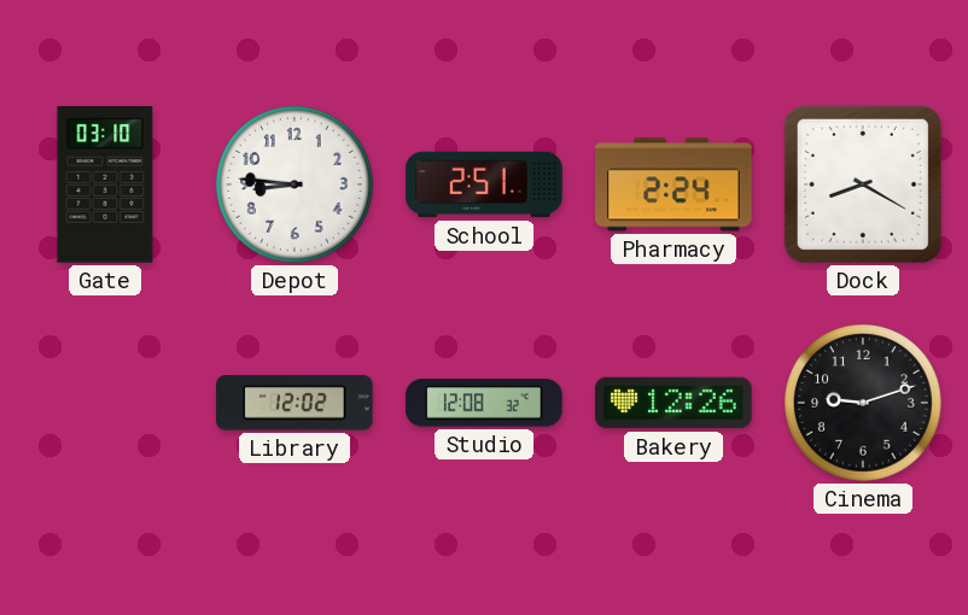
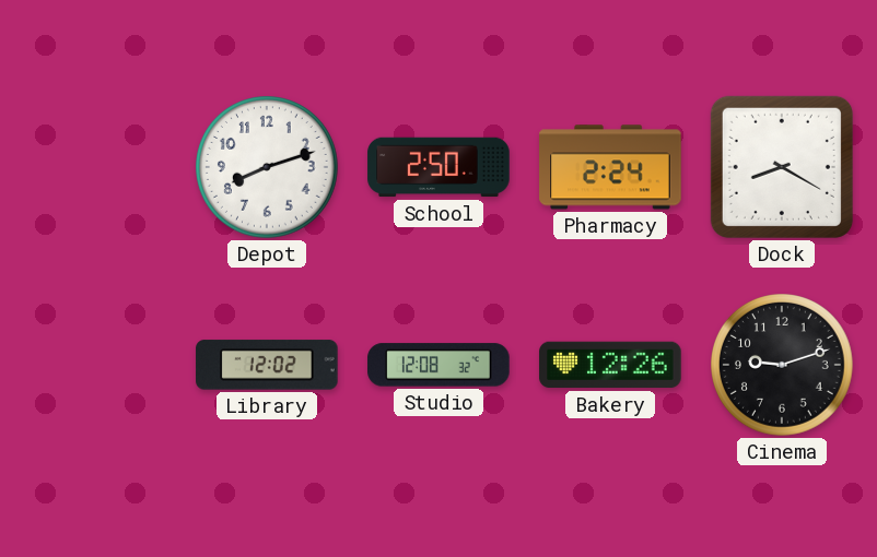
Gate: 03:10 -> none
Depot: 8:46 -> 8:12
School: 2:51 -> 2:50
